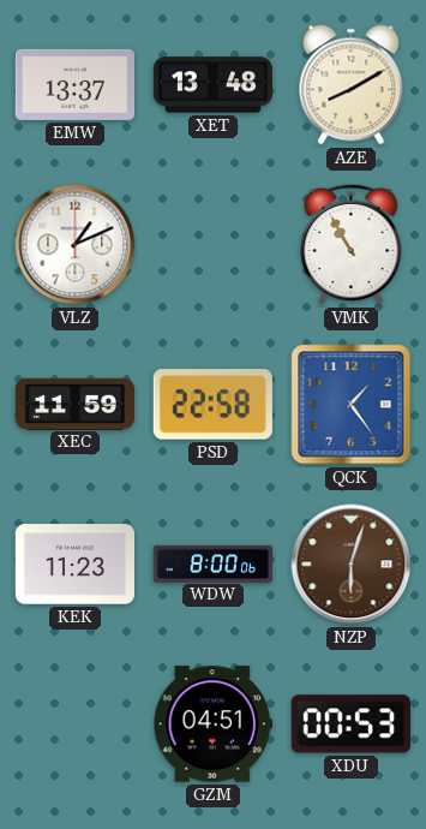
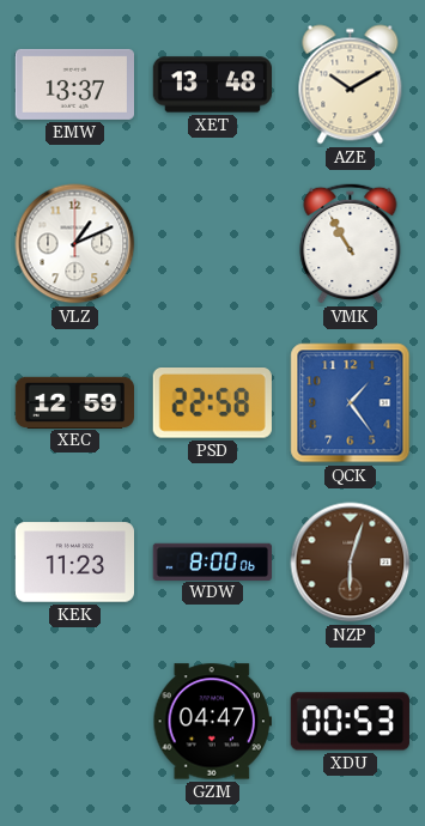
AZE: 8:10 -> 10:10
XEC: 11:59 -> 12:59
GZM: 04:51 -> 04:47
